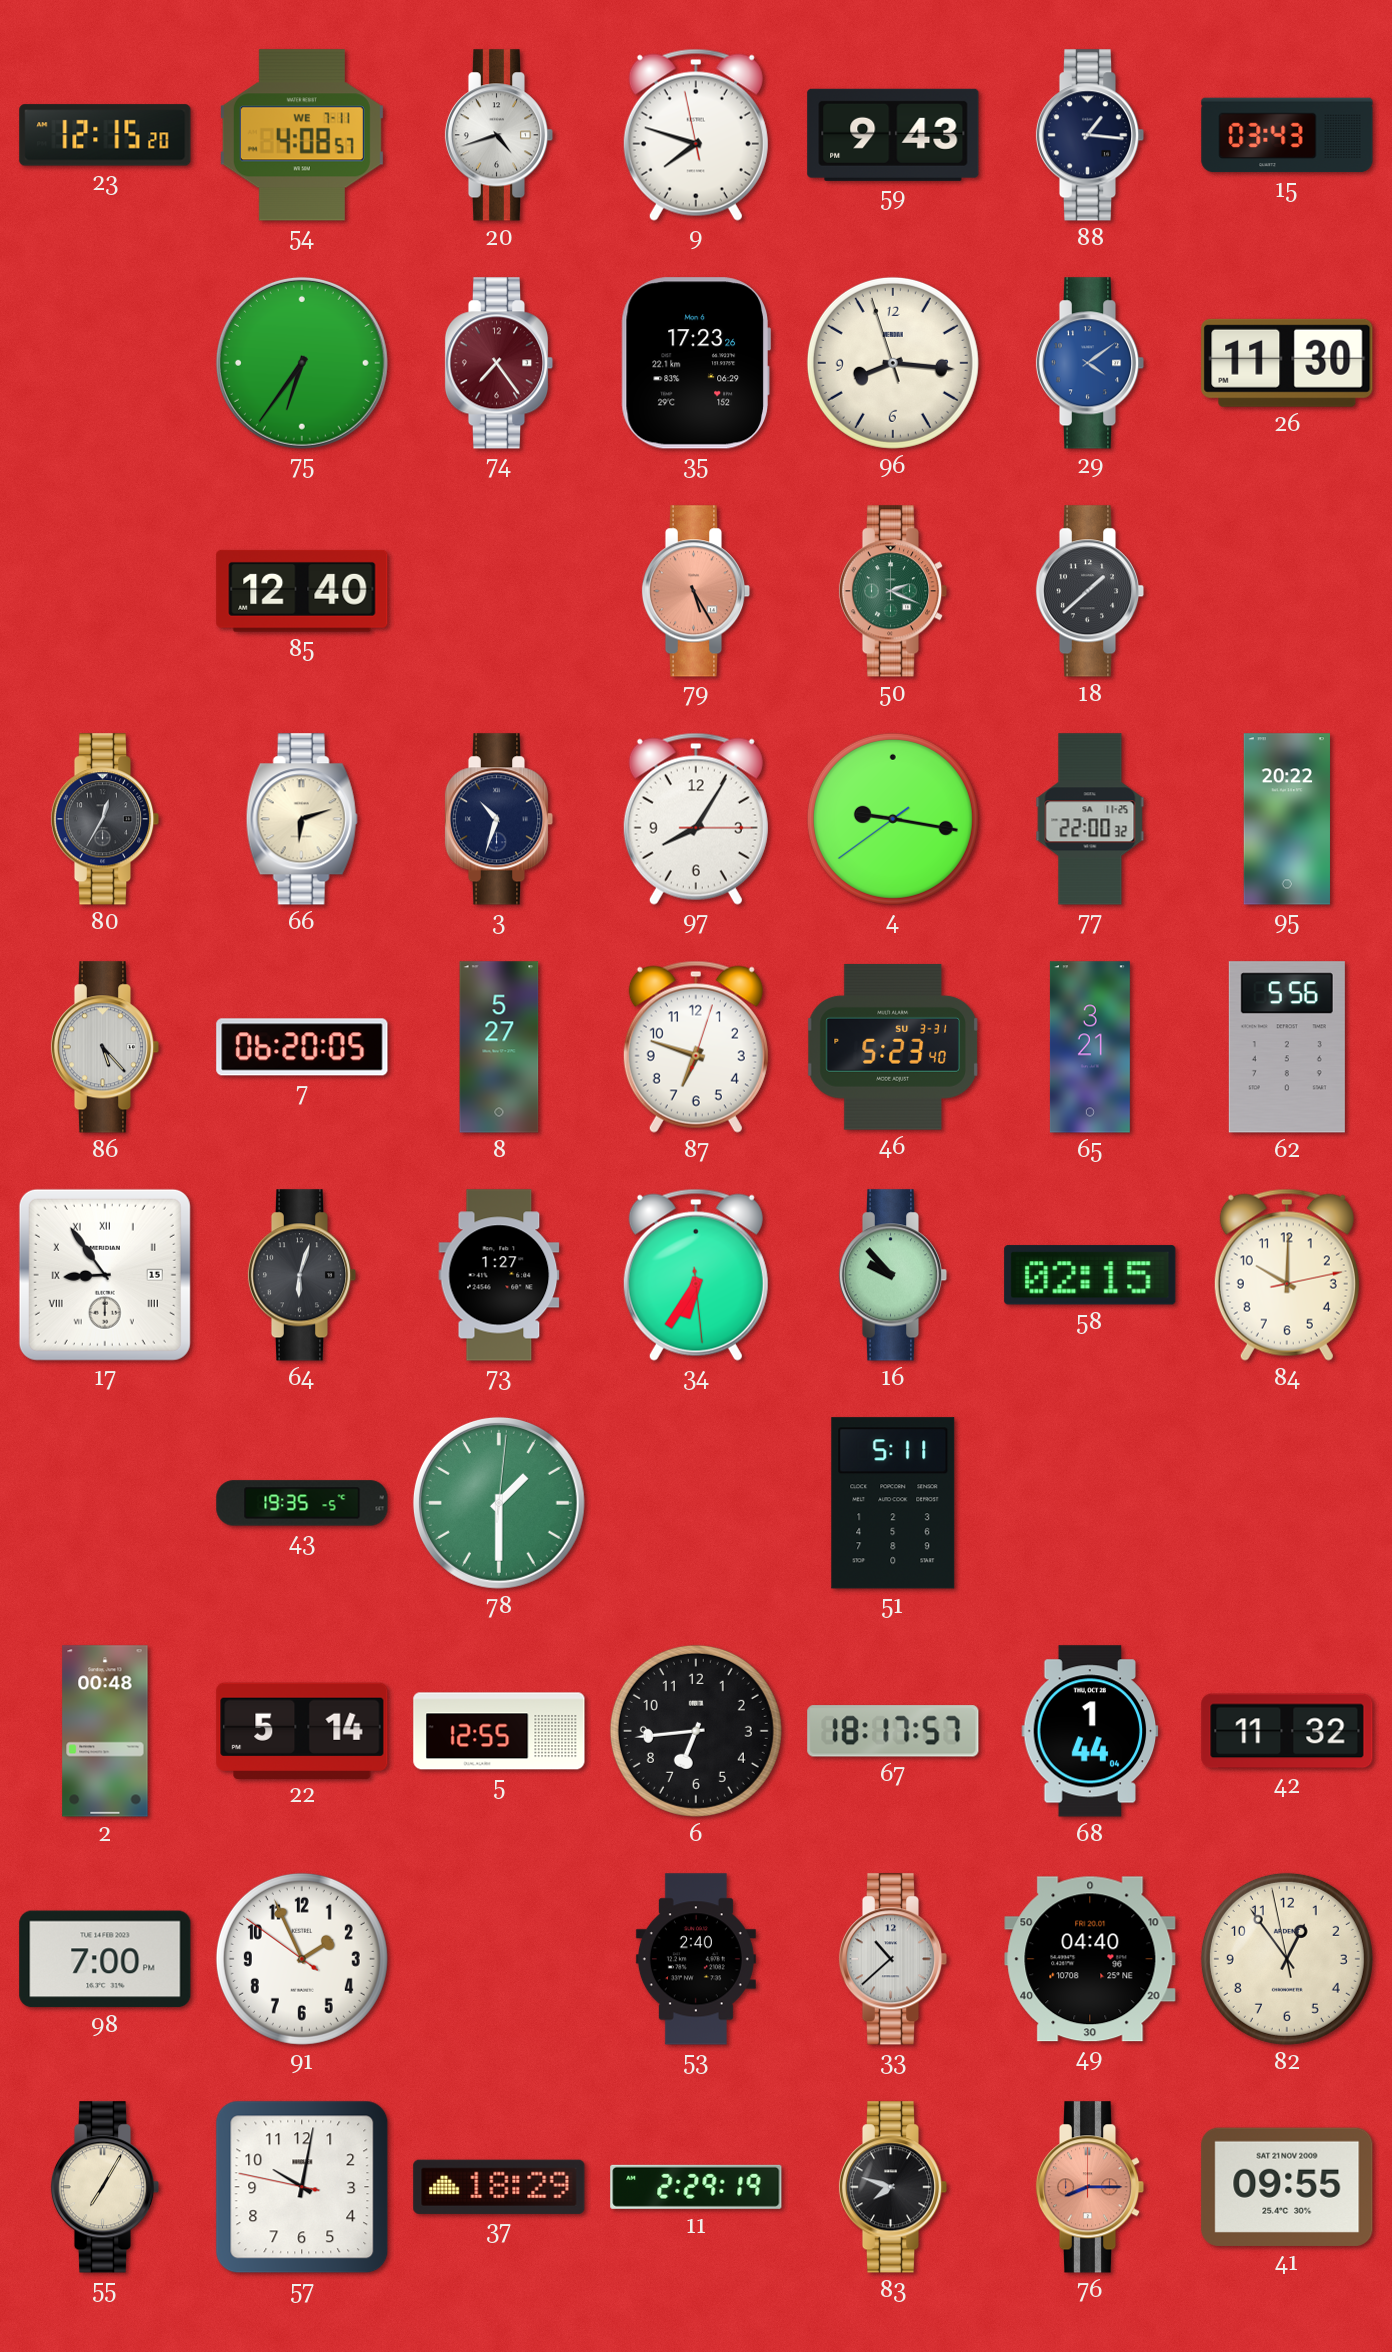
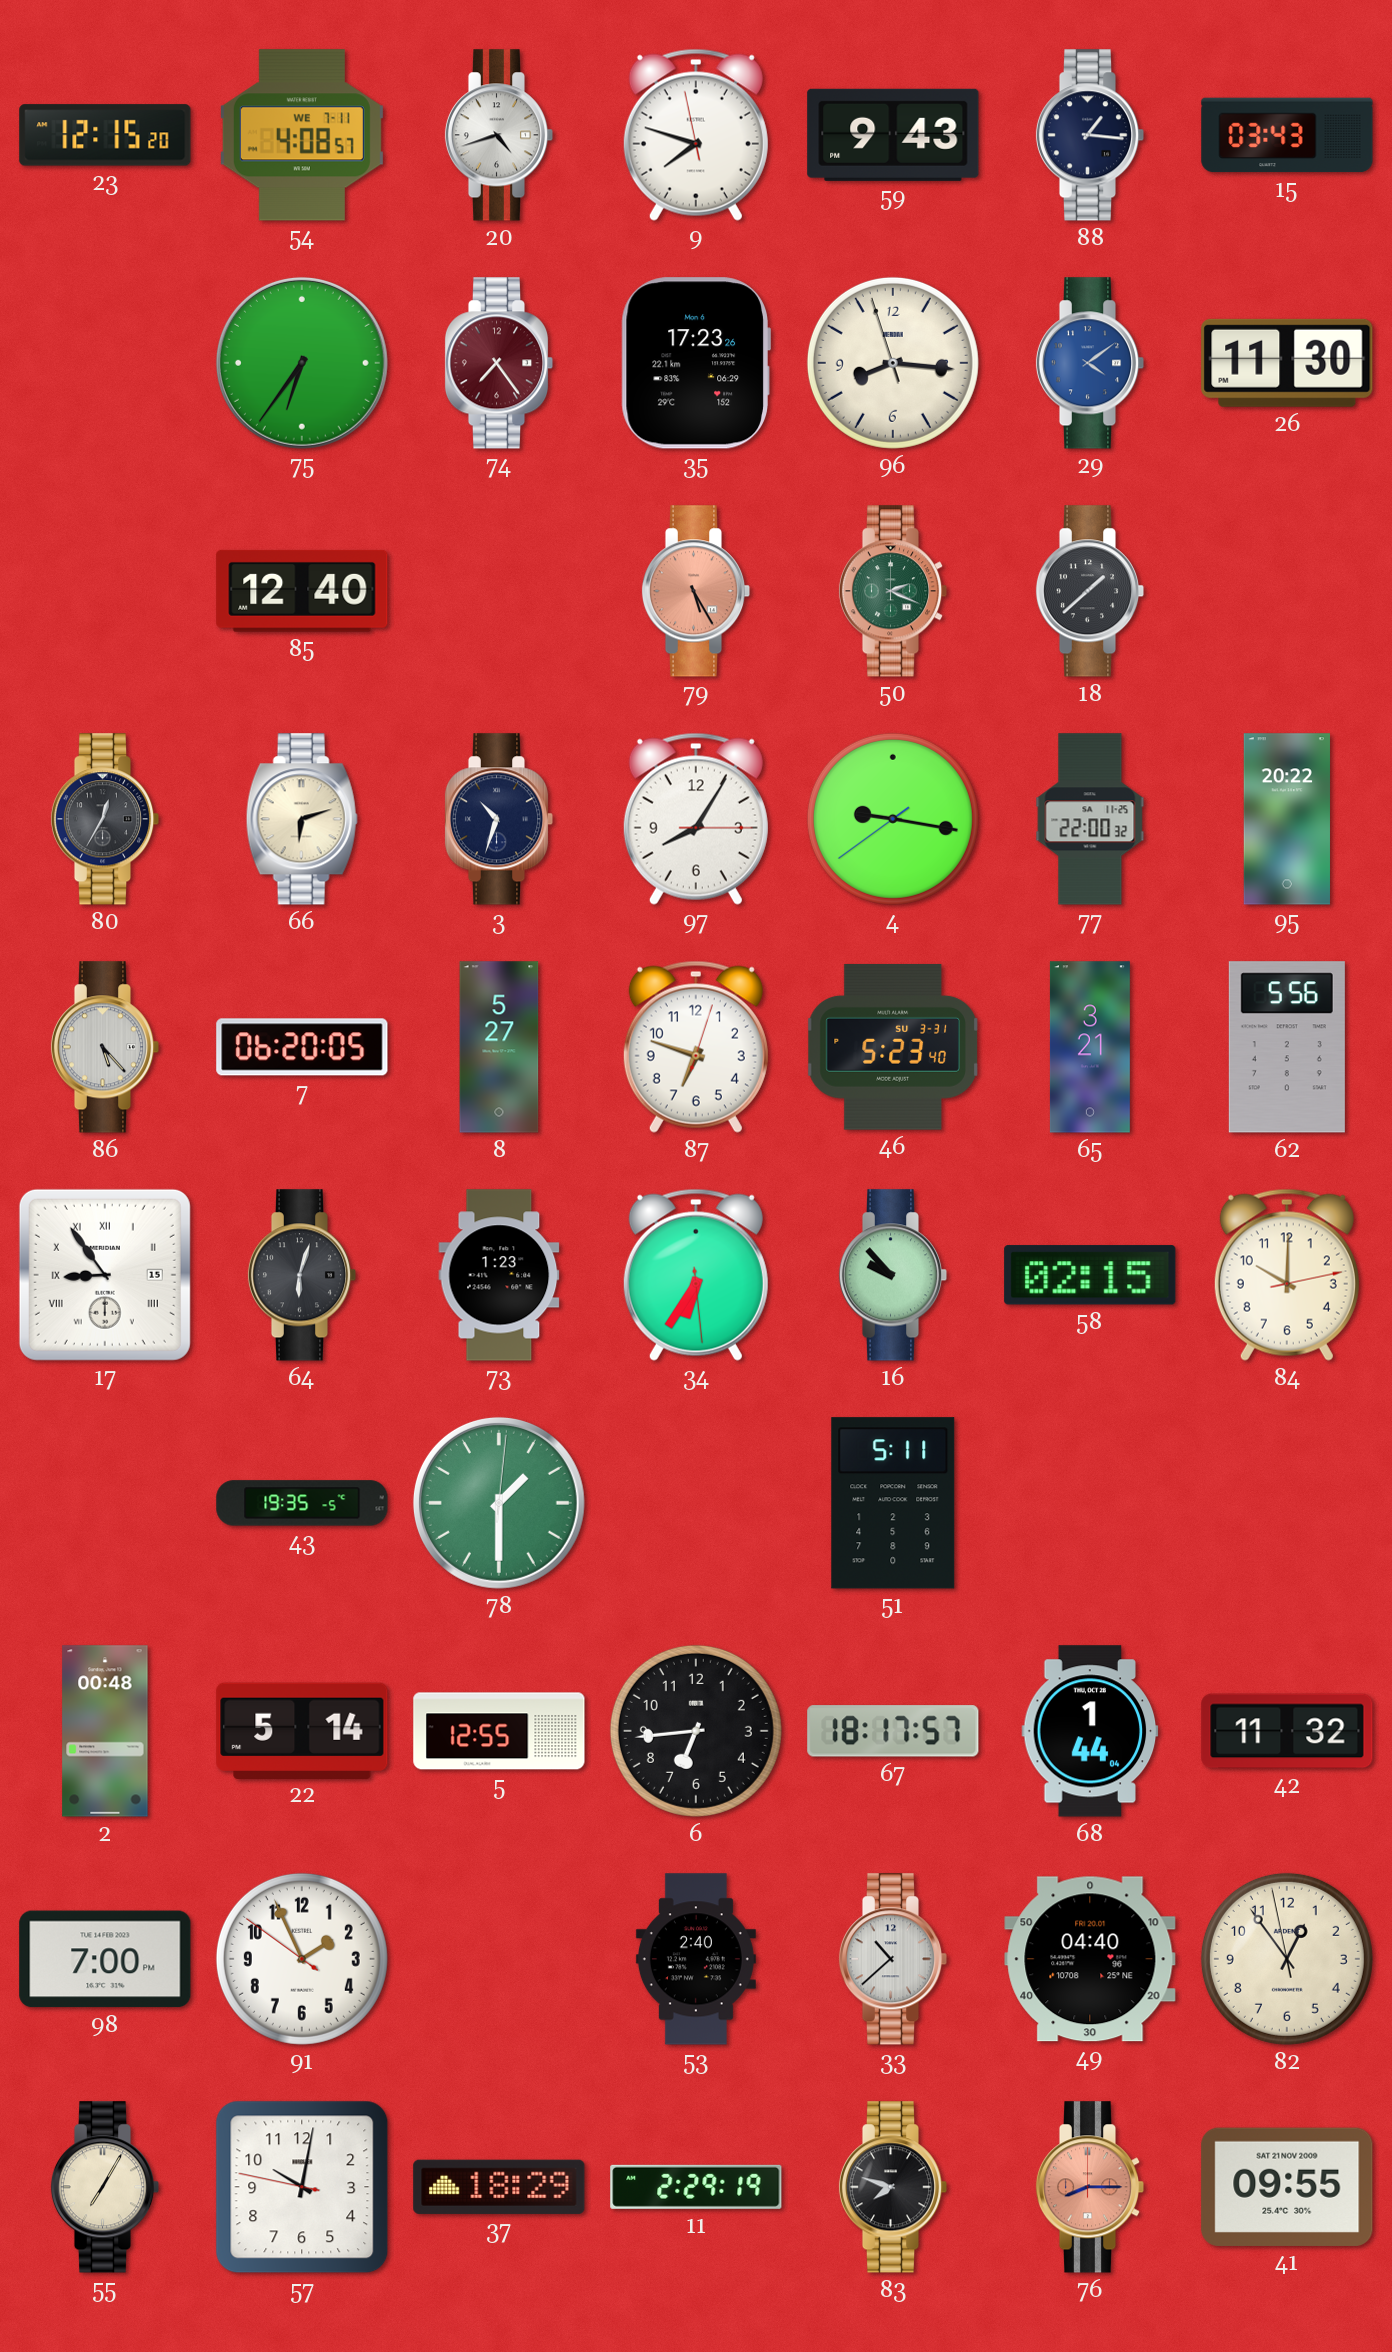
73: 1:27 -> 1:23
